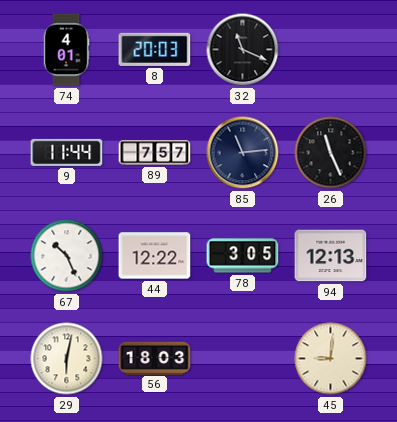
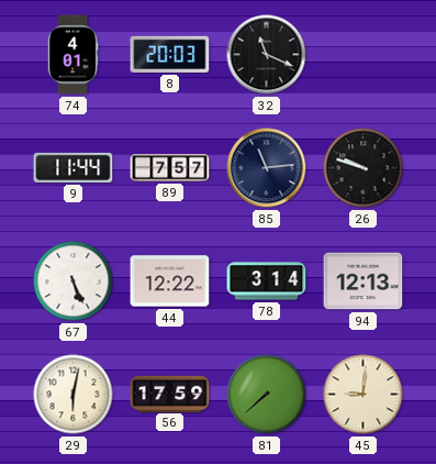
26: 11:26 -> 9:48
67: 10:26 -> 5:26
78: 3:05 -> 3:14
56: 18:03 -> 17:59
81: none -> 7:38
